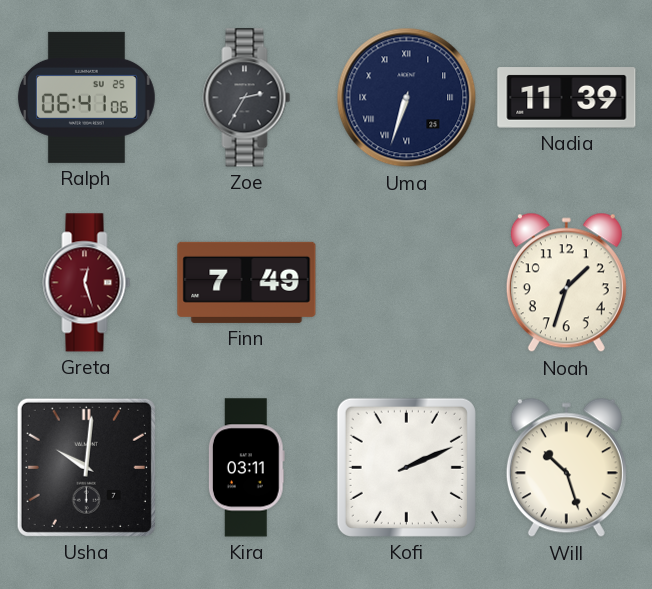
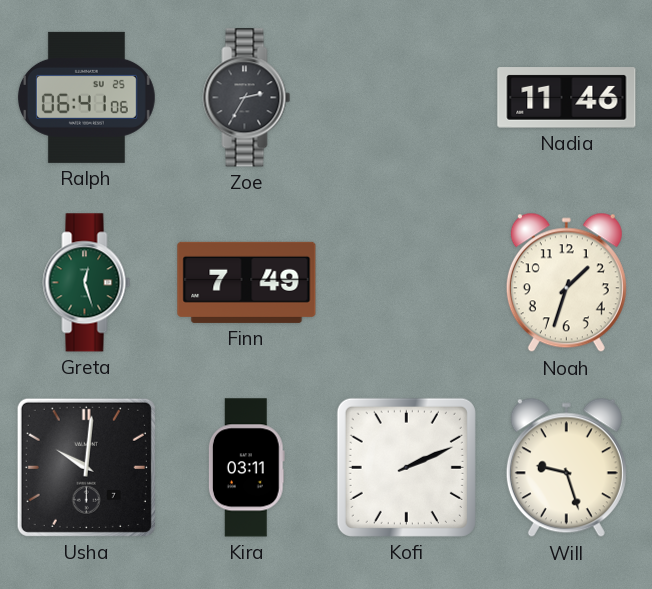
Uma: 6:33 -> none
Nadia: 11:39 -> 11:46
Greta dial: burgundy -> green
Will: 10:27 -> 9:27
